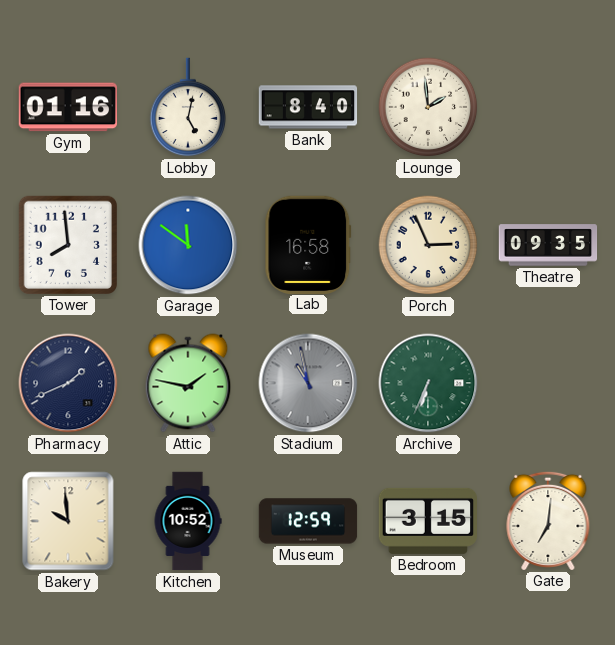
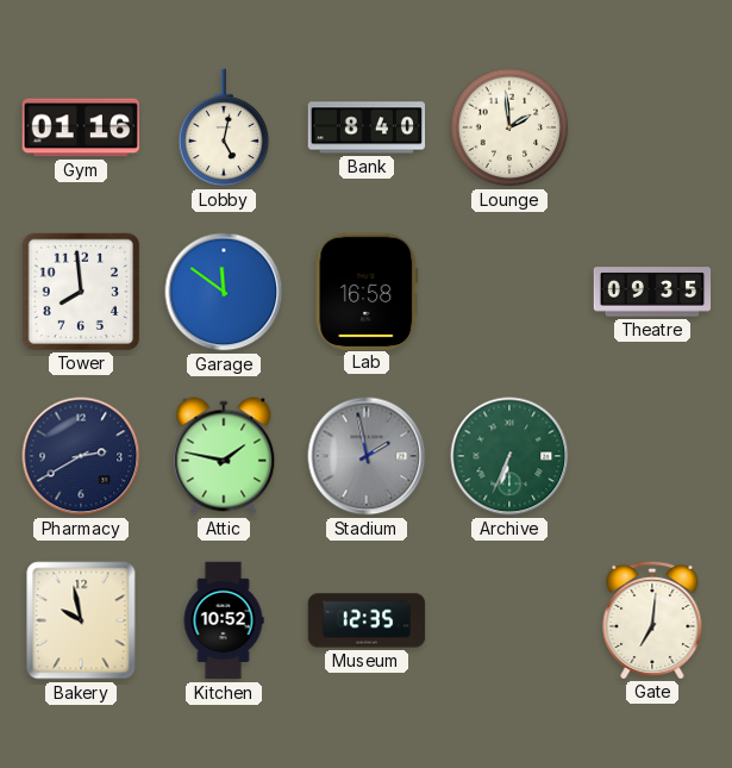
Porch: 2:56 -> none
Pharmacy: 1:41 -> 2:40
Stadium: 10:58 -> 1:58
Bakery: 9:59 -> 9:58
Museum: 12:59 -> 12:35
Bedroom: 3:15 -> none
